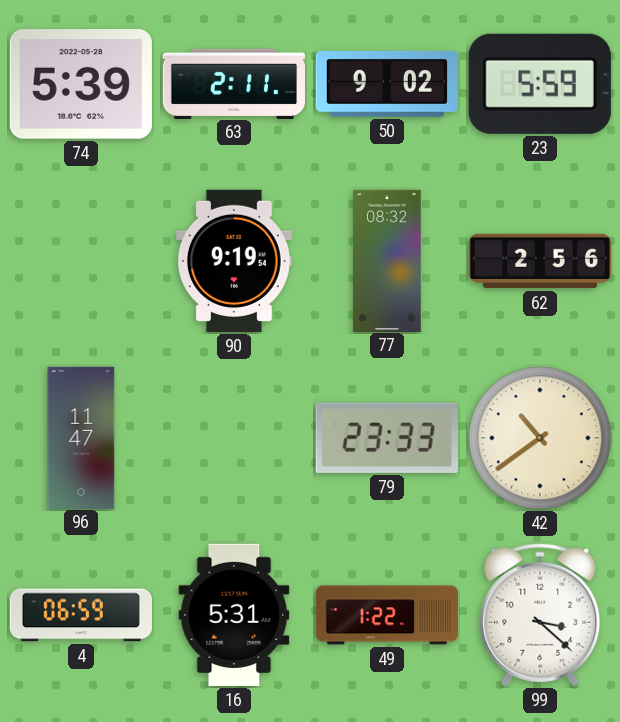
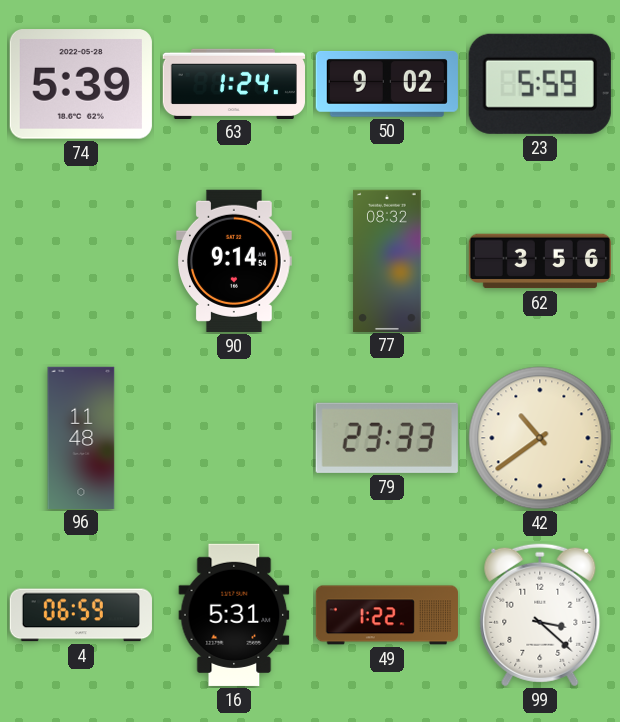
63: 2:11 -> 1:24
90: 9:19 -> 9:14
62: 2:56 -> 3:56
96: 11:47 -> 11:48
